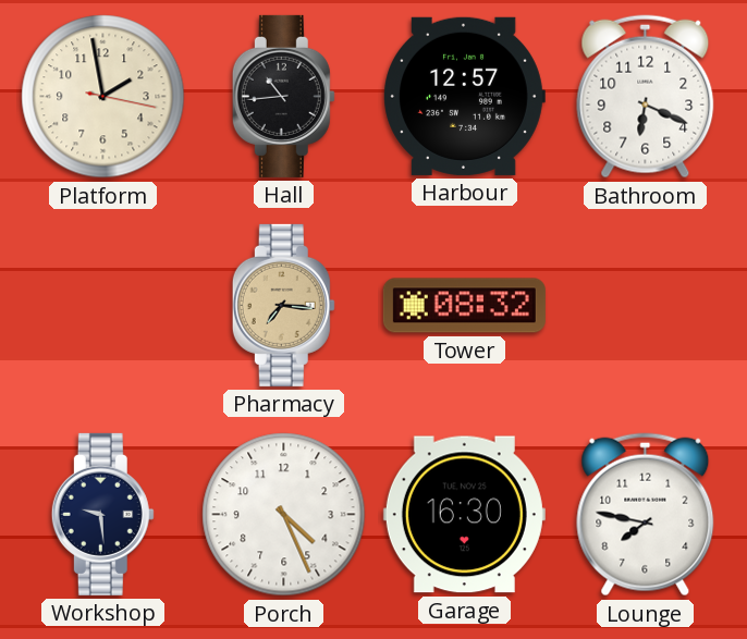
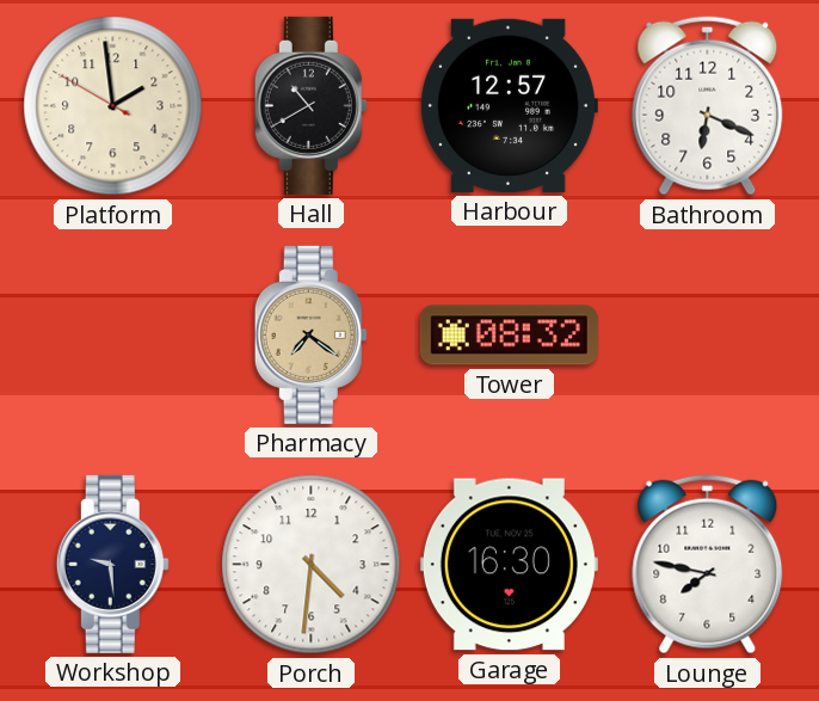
Platform: 1:58:17 -> 1:58:50
Hall: 10:44 -> 10:40
Pharmacy: 7:16 -> 7:21
Porch: 4:26 -> 4:31
